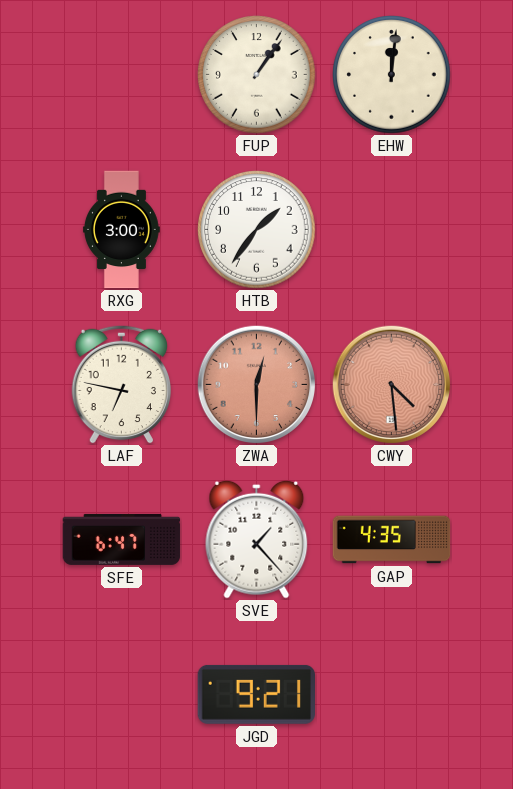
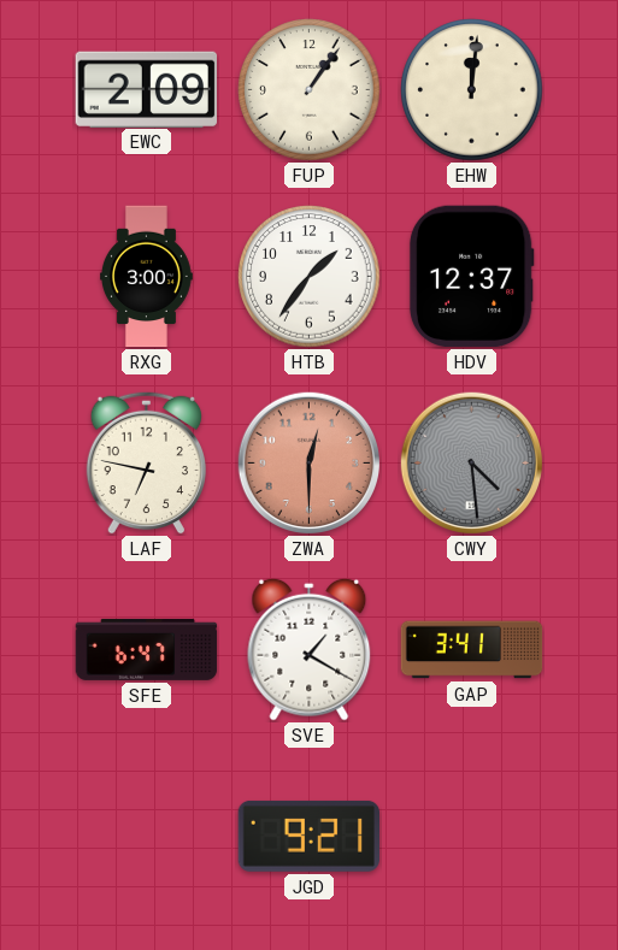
EWC: none -> 2:09
HDV: none -> 12:37
CWY dial: salmon -> grey
SVE: 1:23 -> 1:20
GAP: 4:35 -> 3:41
